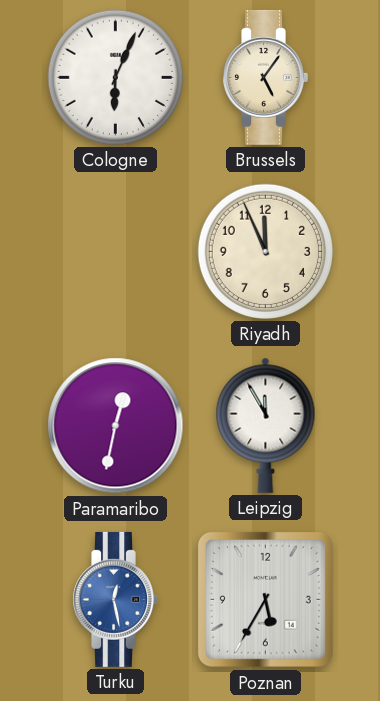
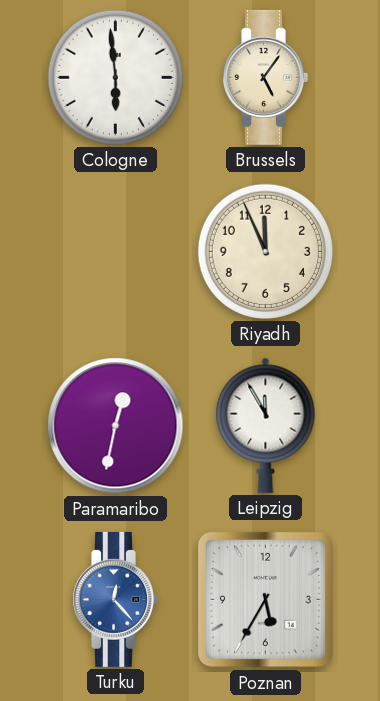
Cologne: 6:04 -> 5:59
Turku: 12:28 -> 12:23
